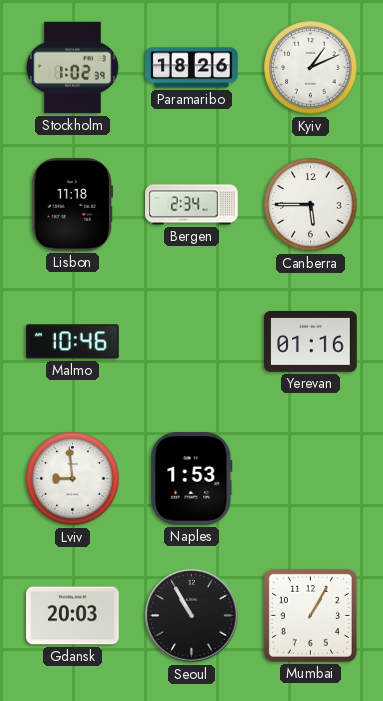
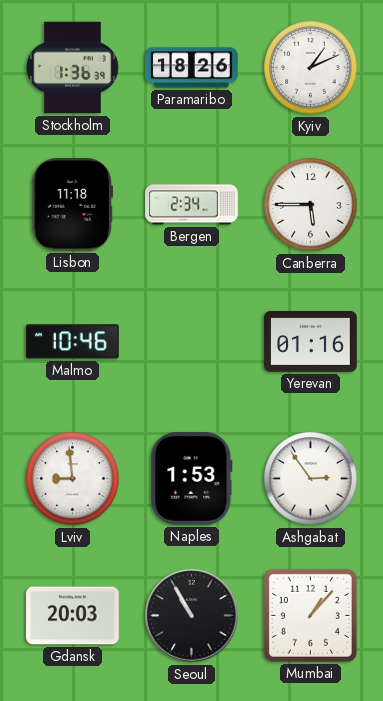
Stockholm: 1:02 -> 1:36
Ashgabat: none -> 2:54
Mumbai: 1:05 -> 1:07
